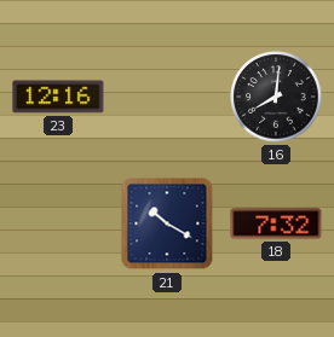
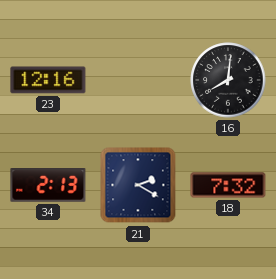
34: none -> 2:13
21: 10:20 -> 2:20
